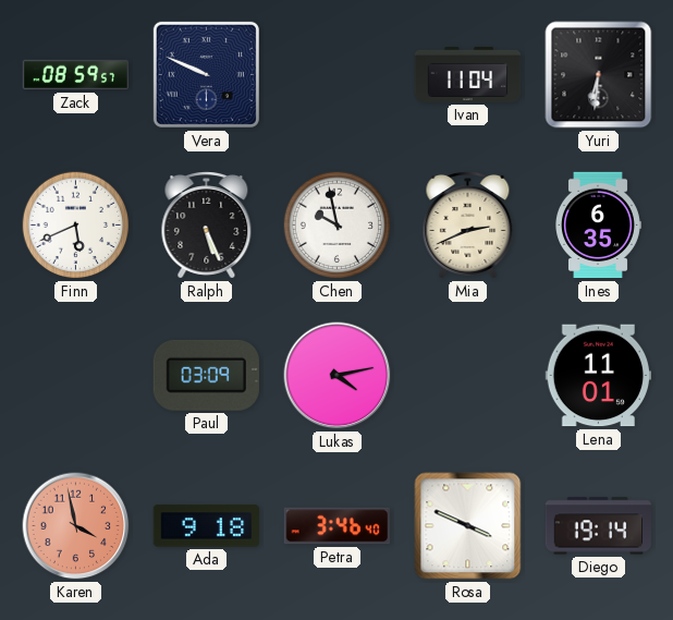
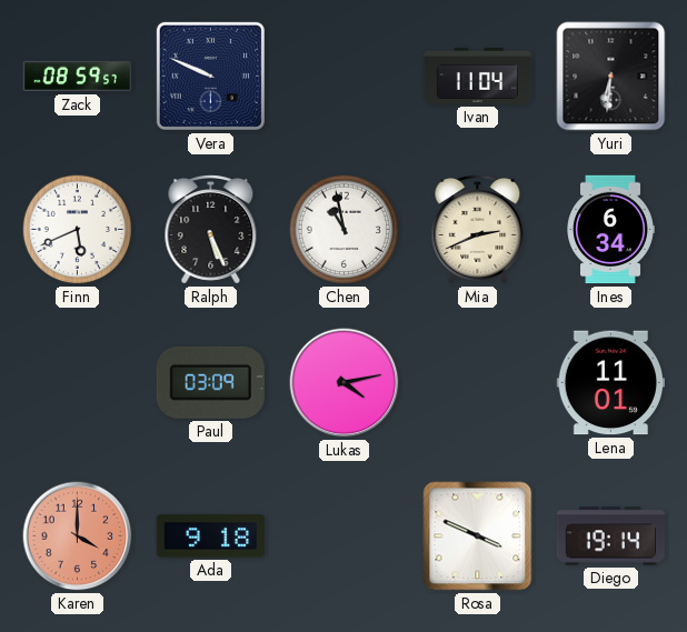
Chen: 9:58 -> 10:58
Ines: 6:35 -> 6:34
Karen: 3:58 -> 4:00
Petra: 3:46 -> none
